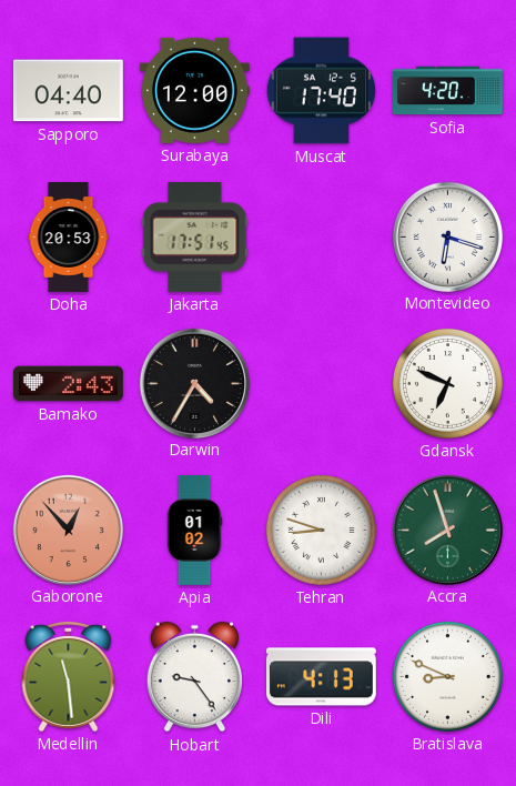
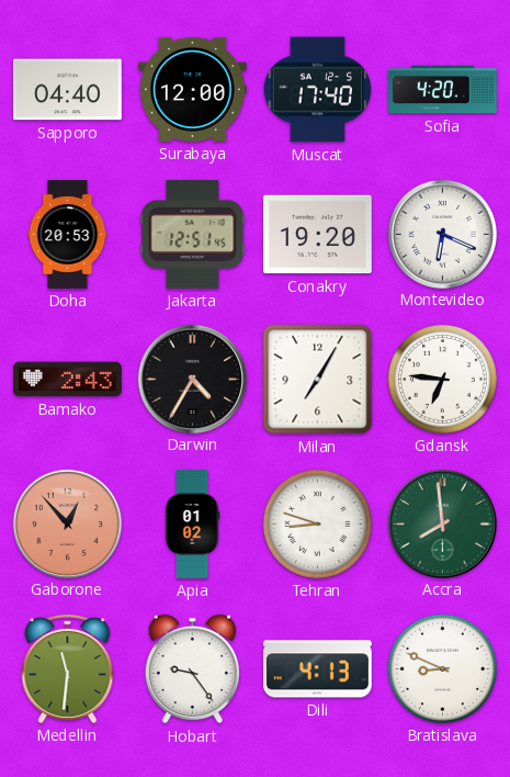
Jakarta: 17:51 -> 12:51
Conakry: none -> 19:20
Montevideo: 6:18 -> 6:19
Milan: none -> 7:05
Gdansk: 6:49 -> 6:46
Accra: 7:57 -> 7:59
Medellin: 11:29 -> 11:31
